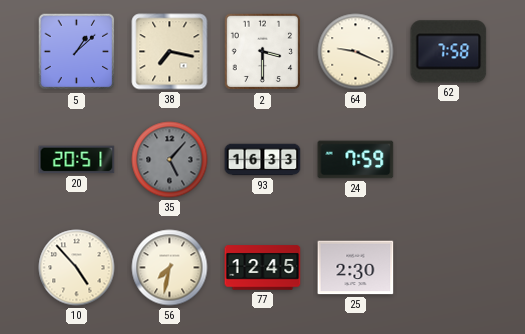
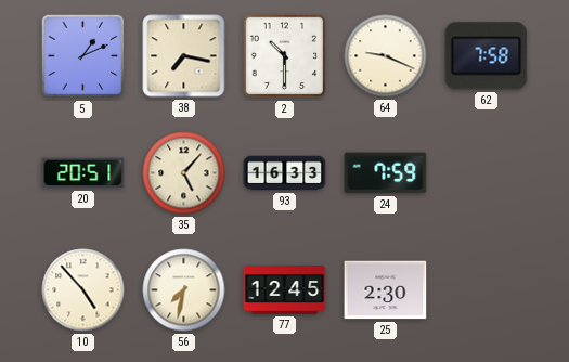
5: 1:08 -> 1:11
2: 3:30 -> 10:30
35 dial: grey -> cream
